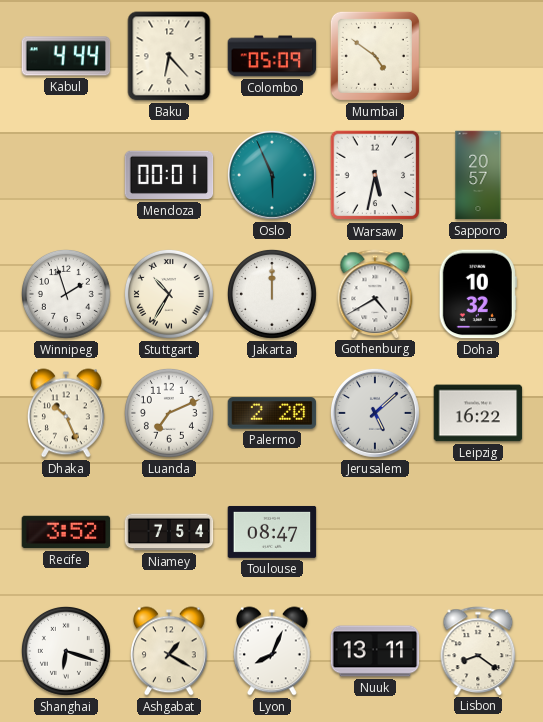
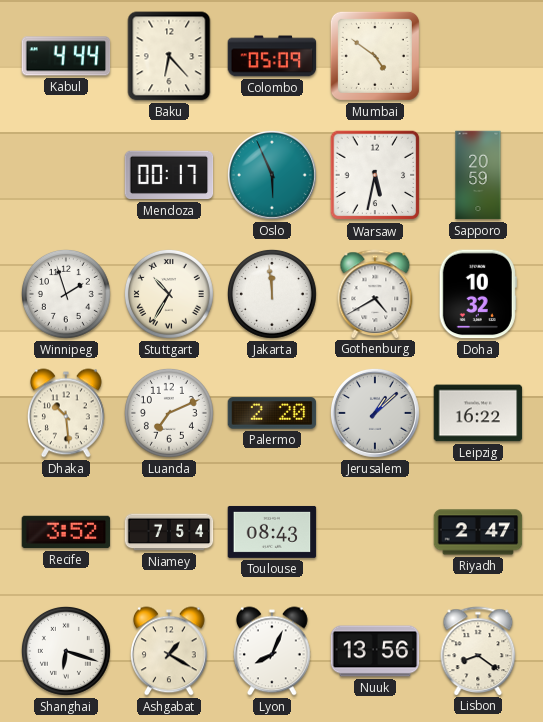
Mendoza: 00:01 -> 00:17
Sapporo: 20:57 -> 20:59
Jakarta: 12:00 -> 11:59
Dhaka: 10:26 -> 10:29
Jerusalem: 5:08 -> 1:08
Toulouse: 08:47 -> 08:43
Riyadh: none -> 2:47
Nuuk: 13:11 -> 13:56
